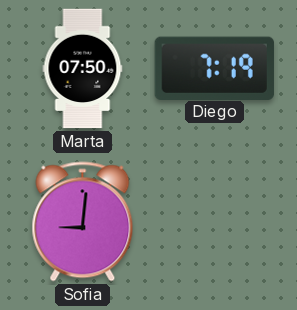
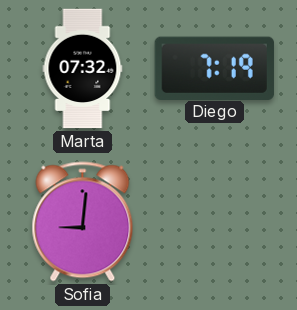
Marta: 07:50 -> 07:32
